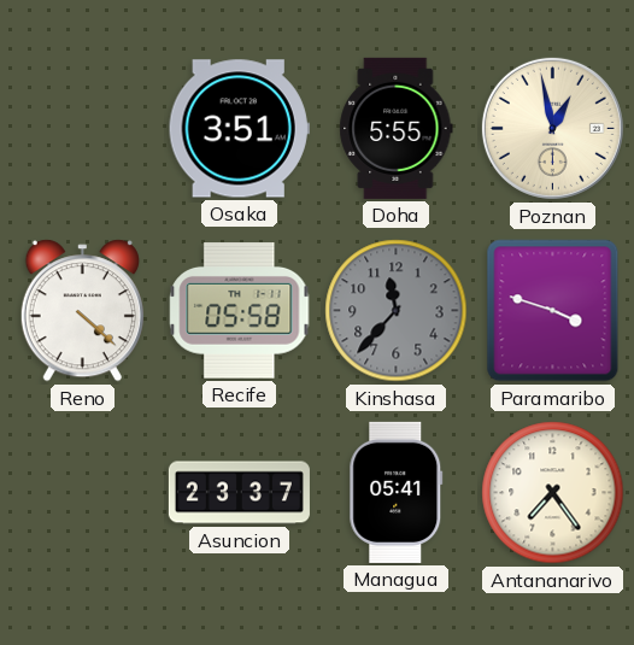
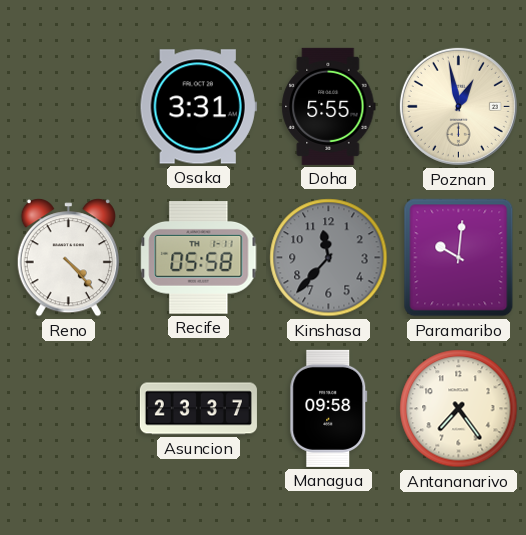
Osaka: 3:51 -> 3:31
Reno: 4:22 -> 4:23
Paramaribo: 3:48 -> 10:01
Managua: 05:41 -> 09:58
